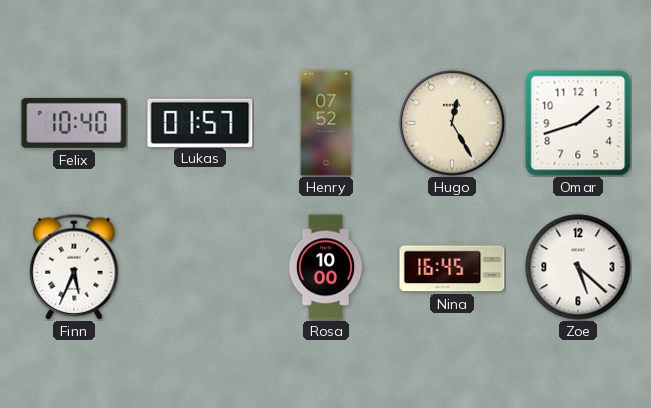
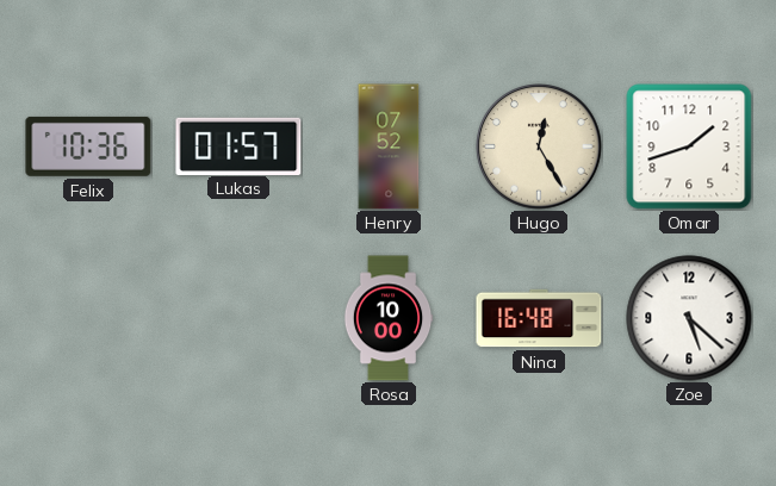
Felix: 10:40 -> 10:36
Finn: 5:34 -> none
Nina: 16:45 -> 16:48
